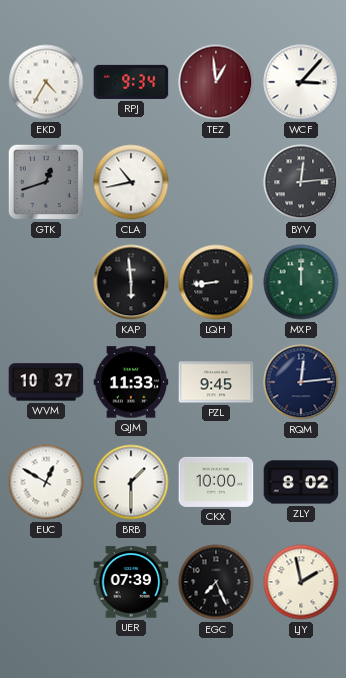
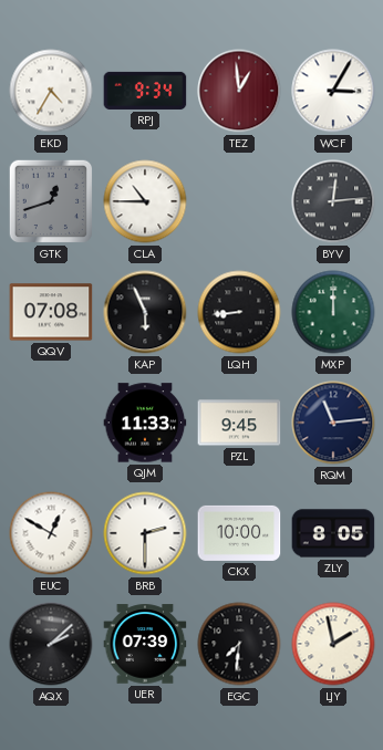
WCF: 3:07 -> 3:05
CLA: 10:43 -> 10:45
QQV: none -> 07:08
KAP: 5:59 -> 5:56
WVM: 10:37 -> none
RQM: 12:14 -> 11:14
BRB: 1:30 -> 2:30
ZLY: 8:02 -> 8:05
AQX: none -> 2:08
EGC: 7:26 -> 7:31
